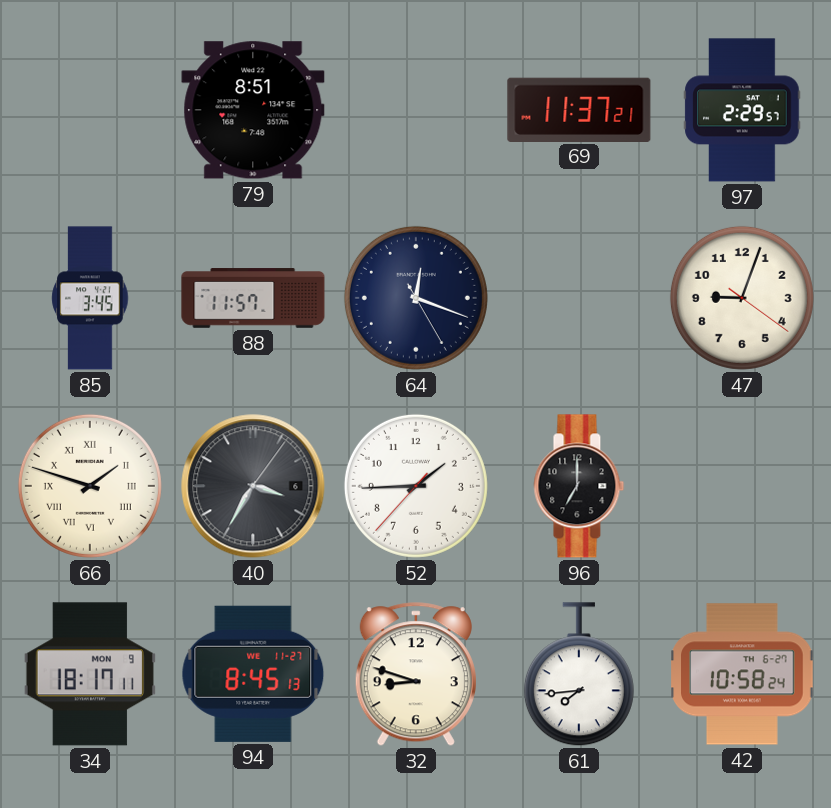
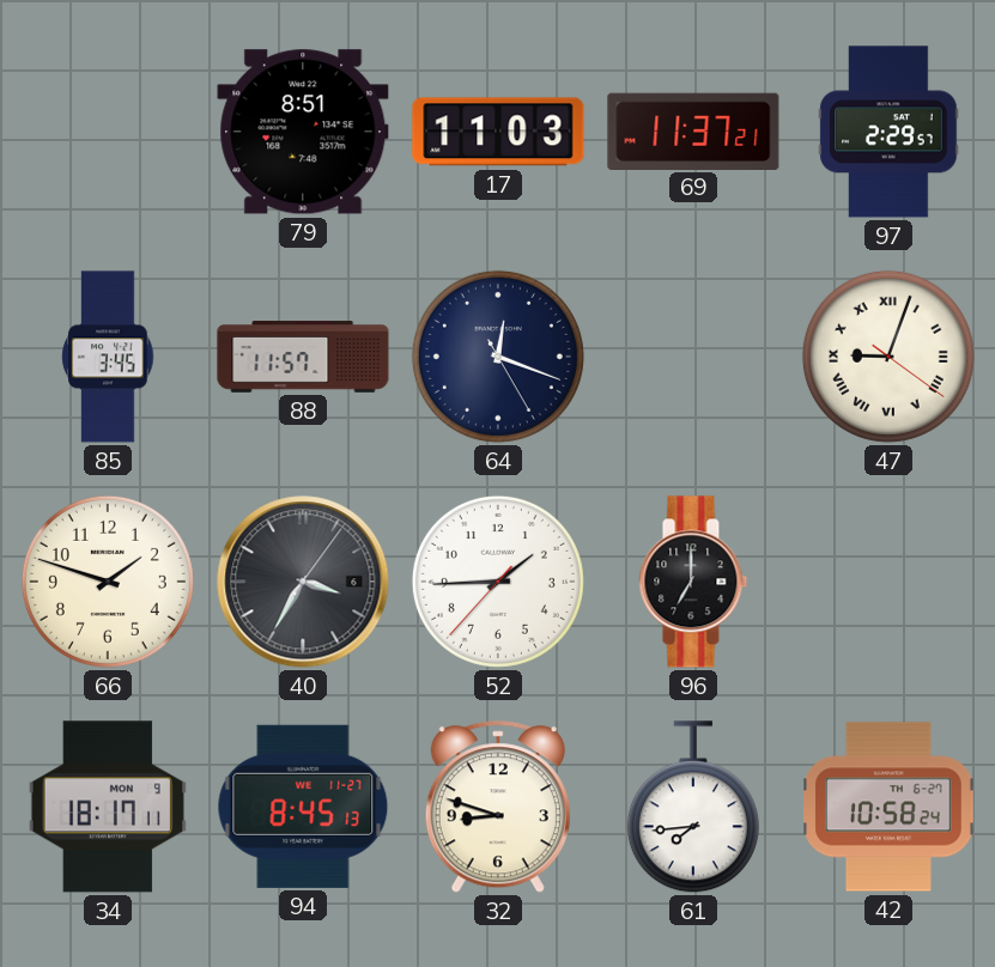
17: none -> 11:03
47 numerals: Arabic -> Roman
66 numerals: Roman -> Arabic
